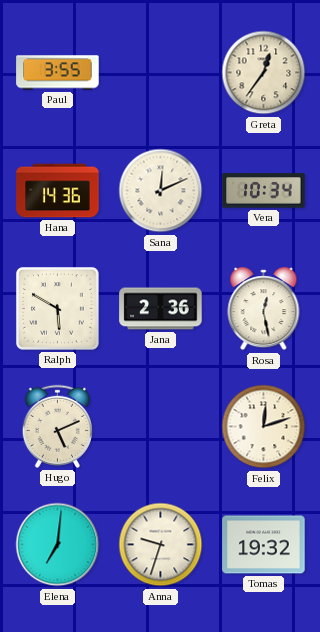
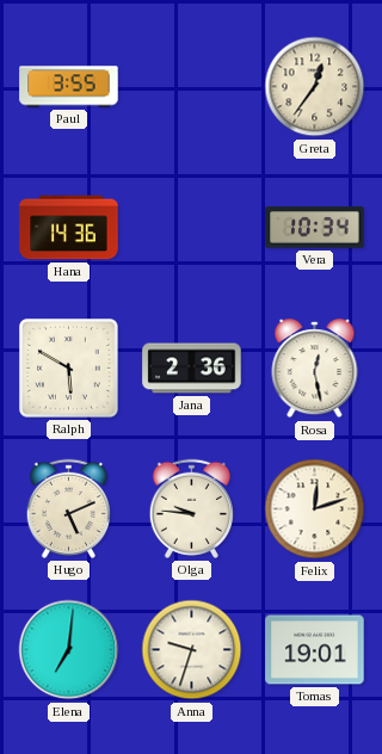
Sana: 12:11 -> none
Olga: none -> 9:46
Tomas: 19:32 -> 19:01
